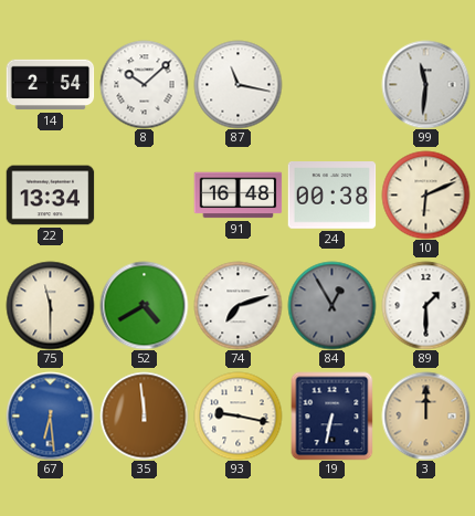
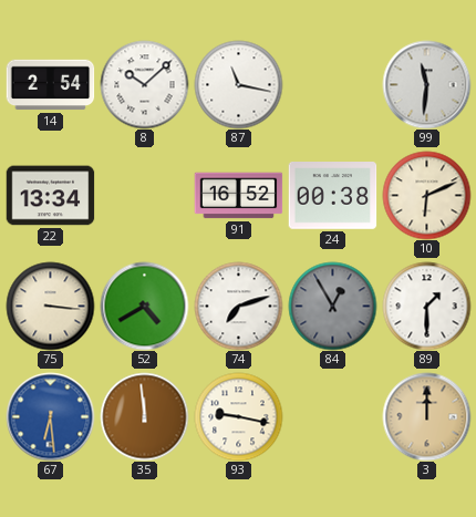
91: 16:48 -> 16:52
75: 11:30 -> 3:16
19: 6:32 -> none
